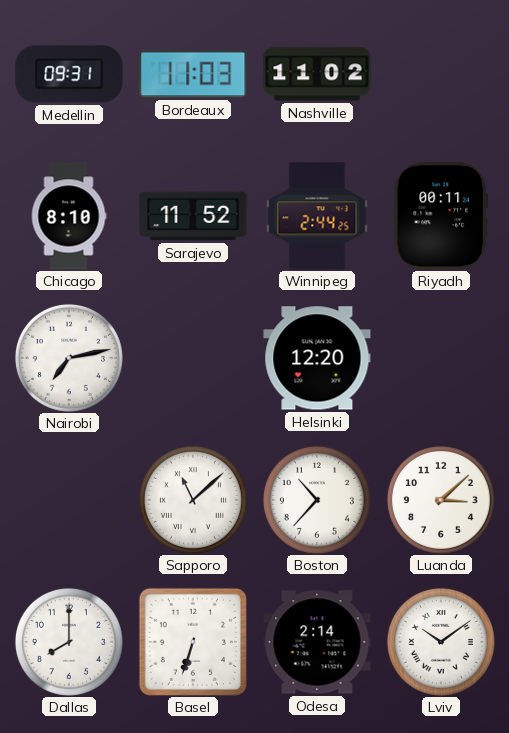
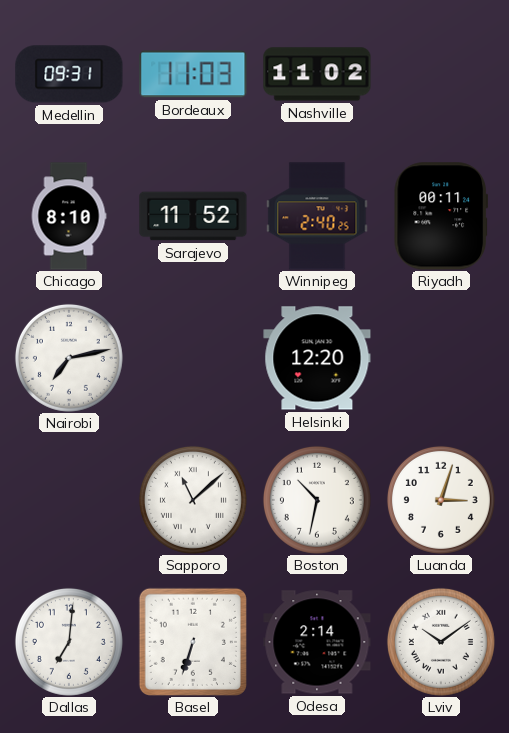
Winnipeg: 2:44 -> 2:40
Boston: 10:37 -> 10:32
Luanda: 3:08 -> 3:03
Dallas: 8:00 -> 7:01
